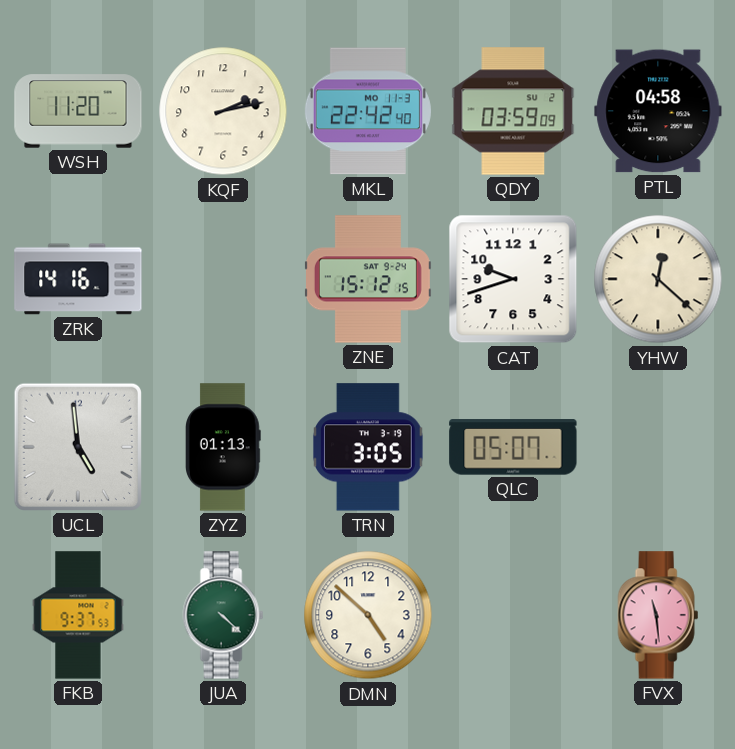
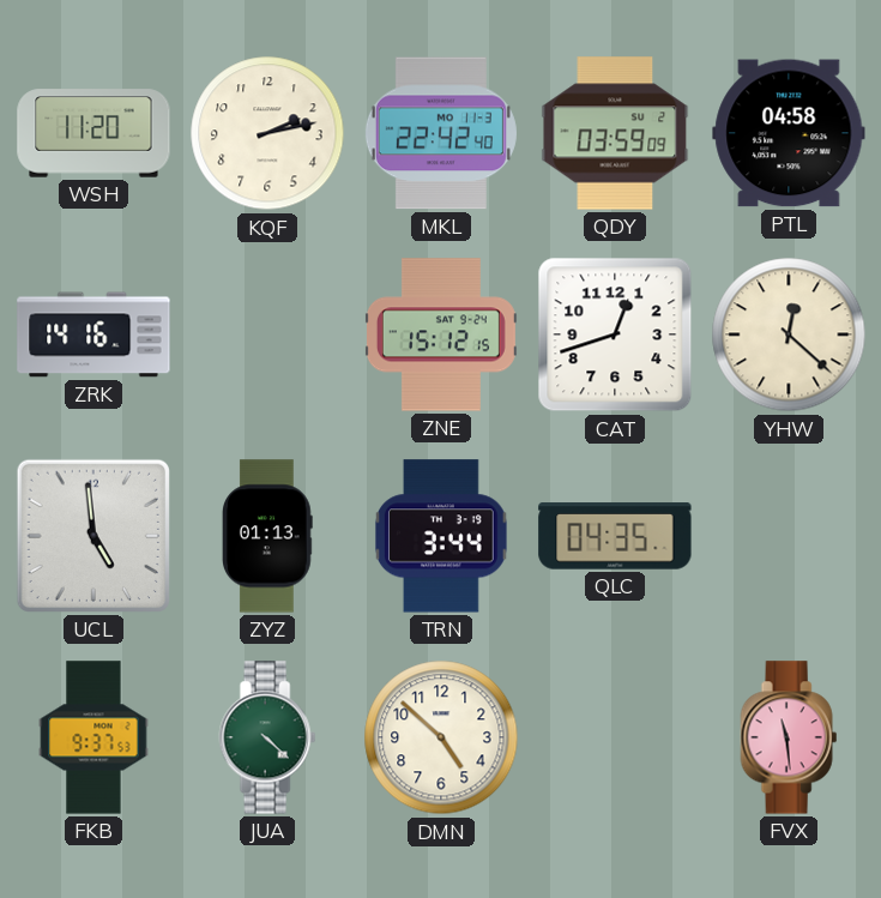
CAT: 9:42 -> 12:42
TRN: 3:05 -> 3:44
QLC: 05:07 -> 04:35
